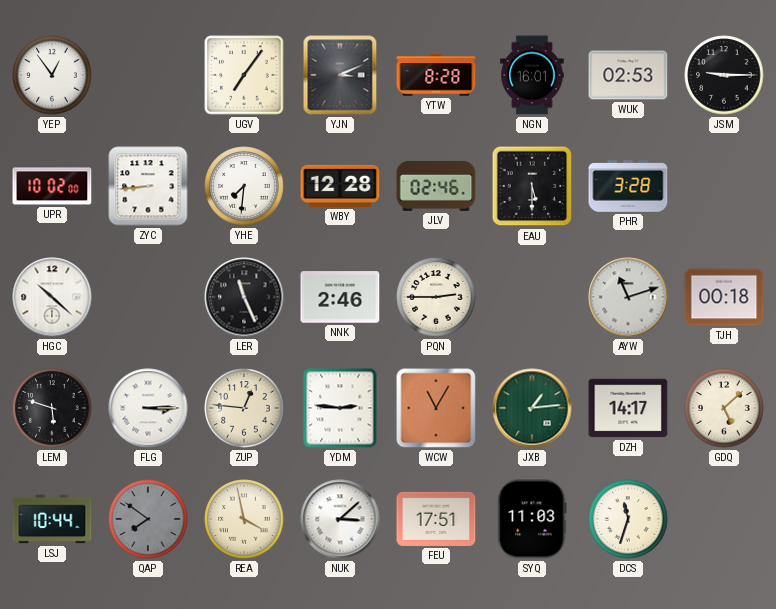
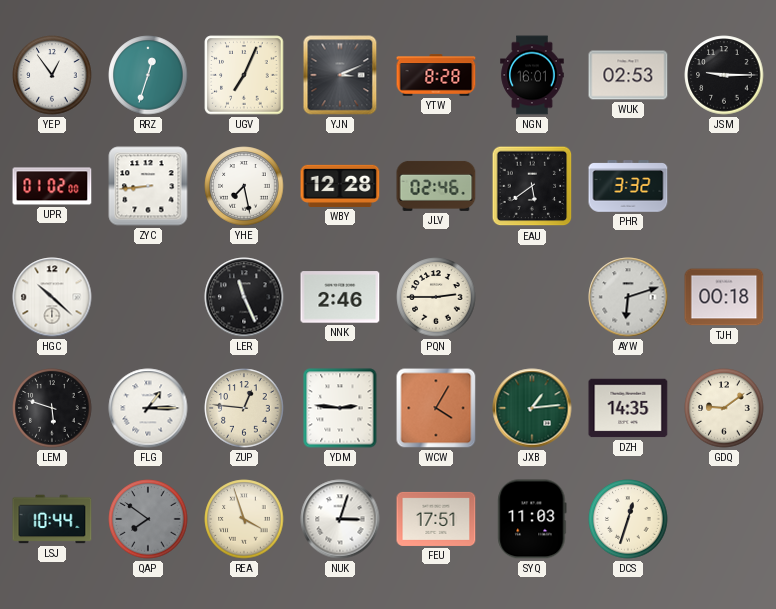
RRZ: none -> 12:33
UGV: 7:06 -> 7:04
UPR: 10:02 -> 01:02
YHE: 7:31 -> 7:28
EAU: 5:30 -> 5:39
PHR: 3:28 -> 3:32
AYW: 11:12 -> 6:12
FLG: 3:15 -> 1:15
WCW: 11:05 -> 4:05
DZH: 14:17 -> 14:35
GDQ: 5:08 -> 9:09
REA: 3:58 -> 3:57
NUK: 3:08 -> 3:03
DCS: 11:33 -> 12:33
